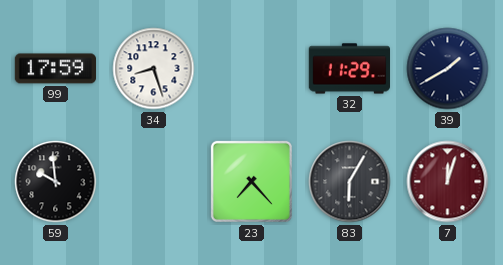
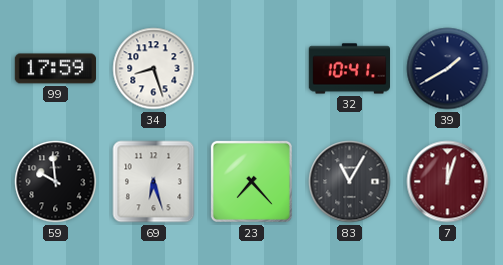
32: 11:29 -> 10:41
69: none -> 6:27
83: 6:05 -> 11:05
